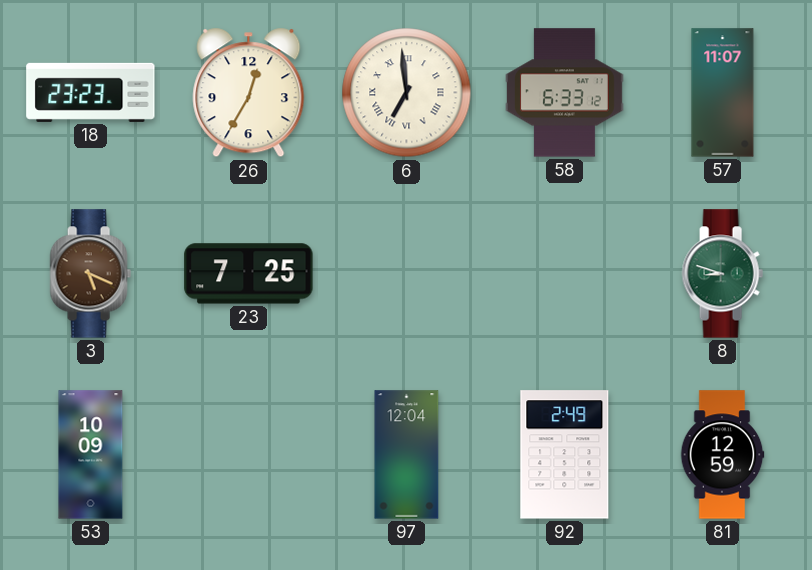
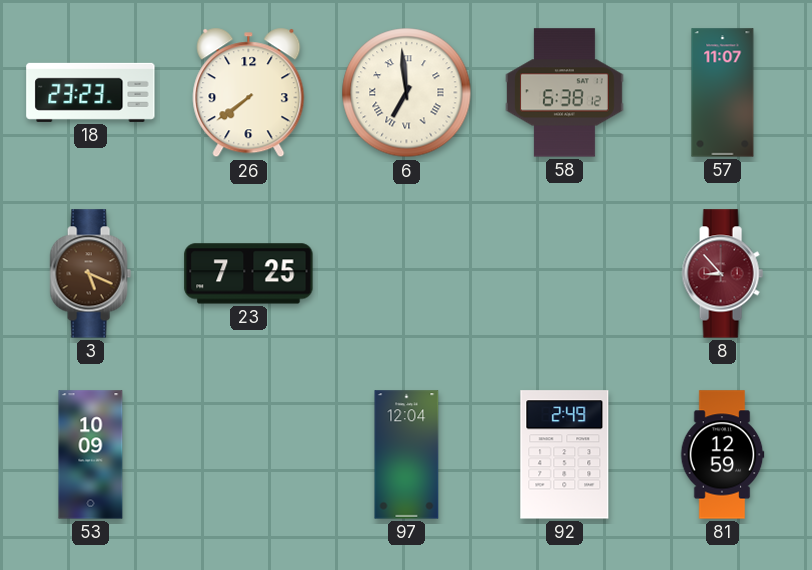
26: 12:35 -> 7:39
58: 6:33 -> 6:38
8: 8:48 -> 8:53
8 dial: green -> burgundy
